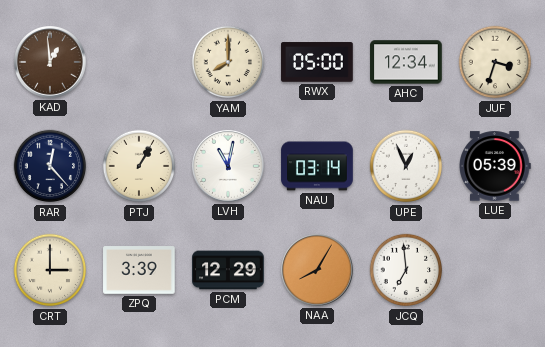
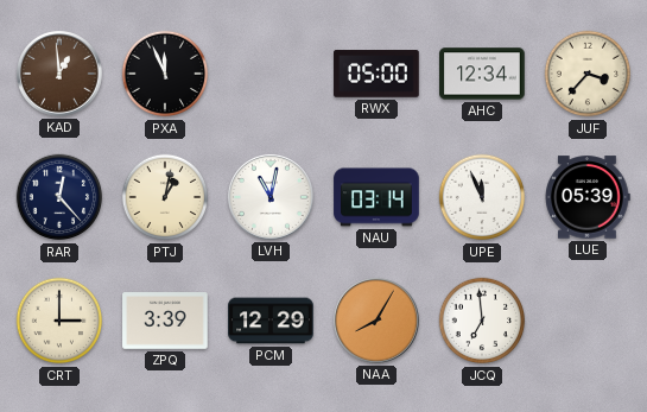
PXA: none -> 11:56
YAM: 8:00 -> none
JUF: 3:33 -> 3:37
PTJ: 1:05 -> 1:02
UPE: 12:56 -> 11:56
